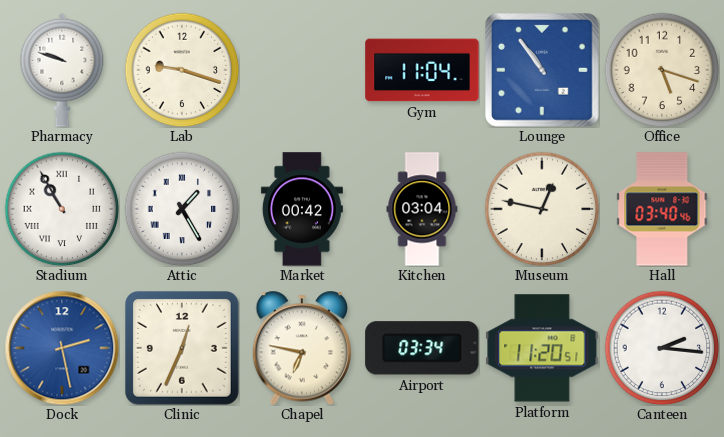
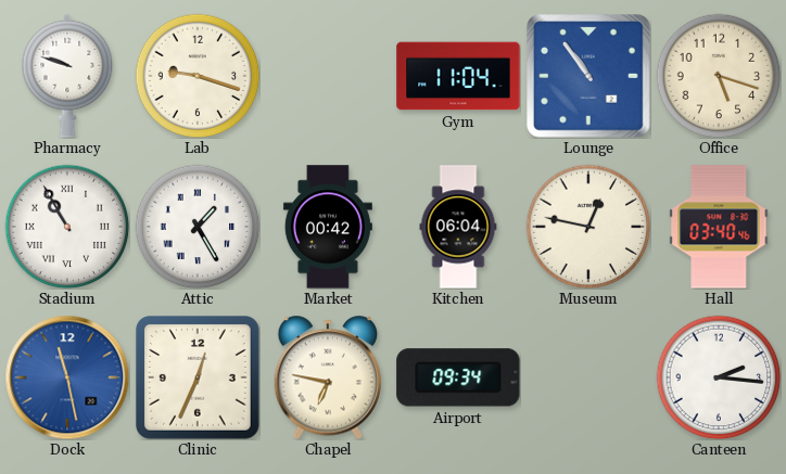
Kitchen: 03:04 -> 06:04
Dock: 2:28 -> 11:28
Airport: 03:34 -> 09:34
Platform: 11:20 -> none
